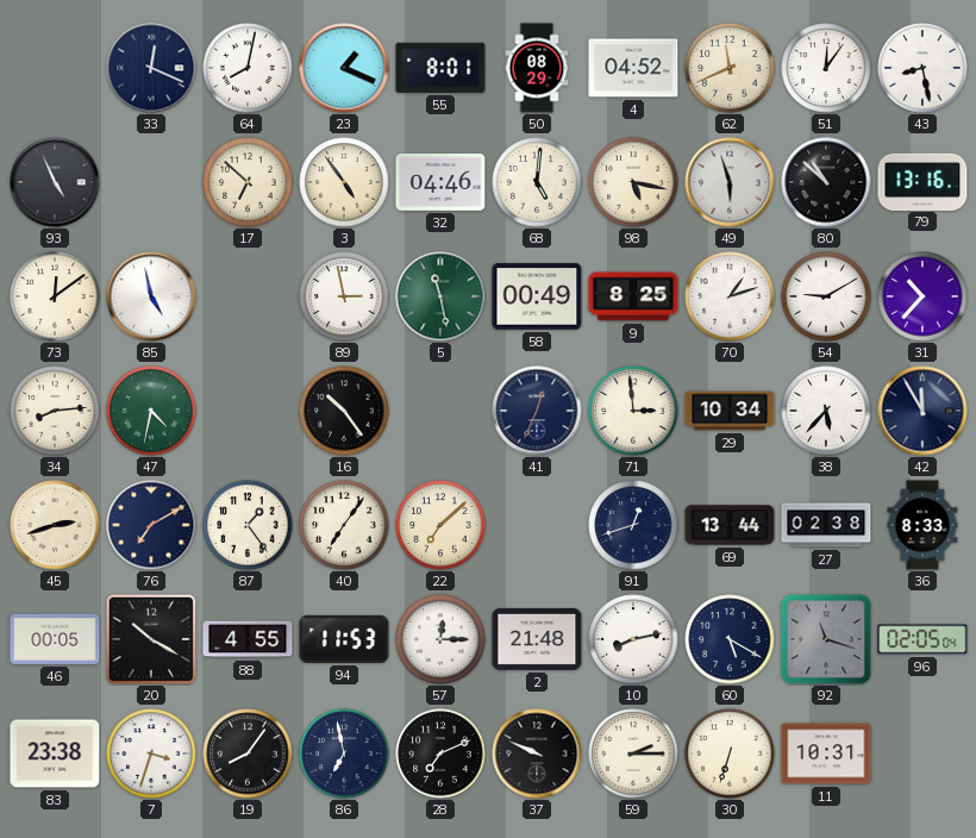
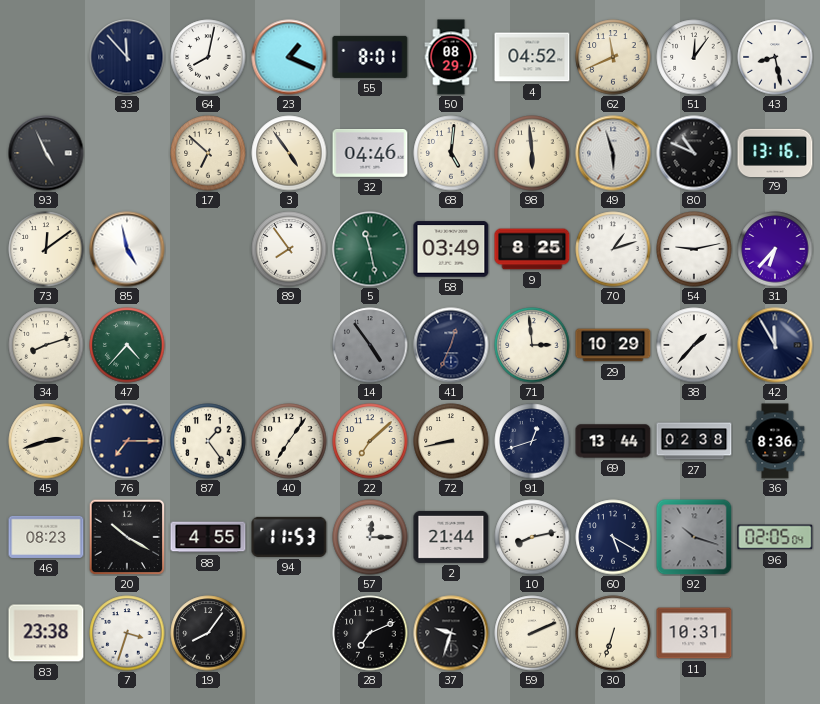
33: 12:19 -> 11:53
98: 5:17 -> 5:59
80: 10:52 -> 10:49
89: 2:58 -> 7:54
58: 00:49 -> 03:49
54: 9:10 -> 9:13
31: 10:37 -> 6:37
34: 8:14 -> 8:12
47: 4:32 -> 4:37
16: 10:24 -> none
14: none -> 4:54
29: 10:34 -> 10:29
38: 5:37 -> 1:37
76: 7:10 -> 7:15
72: none -> 8:43
36: 8:33 -> 8:36
46: 00:05 -> 08:23
2: 21:48 -> 21:44
92: 11:18 -> 10:18
86: 6:58 -> none
37: 9:49 -> 9:33
59: 2:15 -> 2:11
